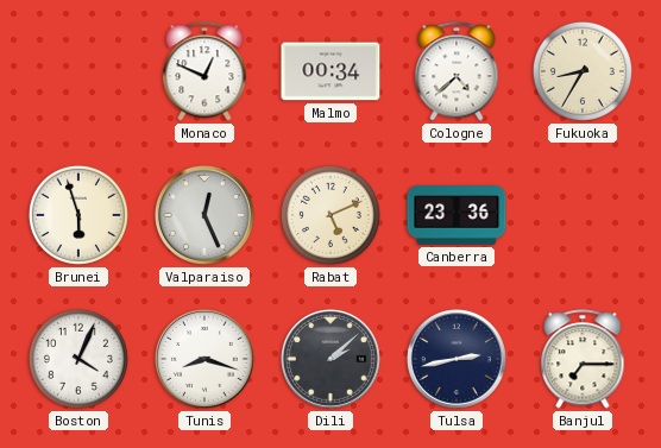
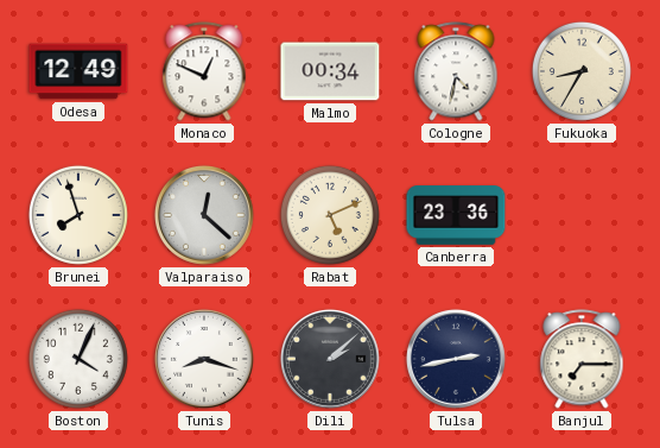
Odesa: none -> 12:49
Cologne: 4:38 -> 4:32
Brunei: 5:57 -> 7:57
Valparaiso: 12:26 -> 12:22
